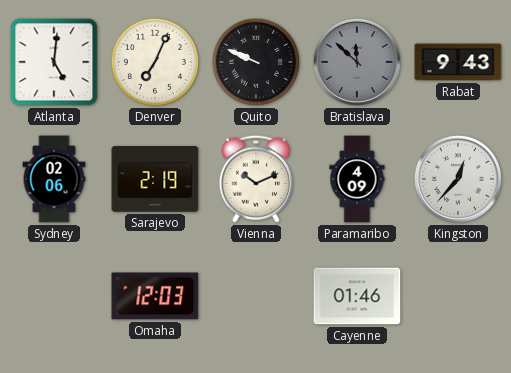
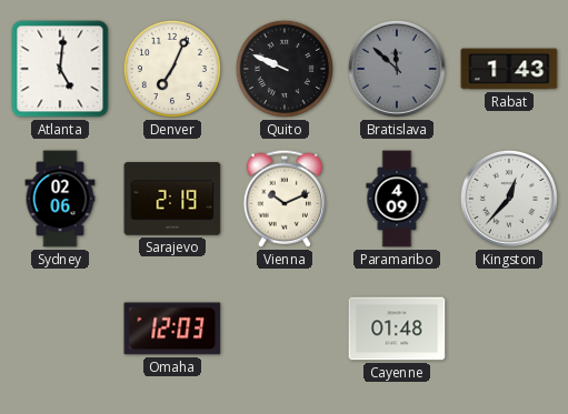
Rabat: 9:43 -> 1:43
Cayenne: 01:46 -> 01:48
